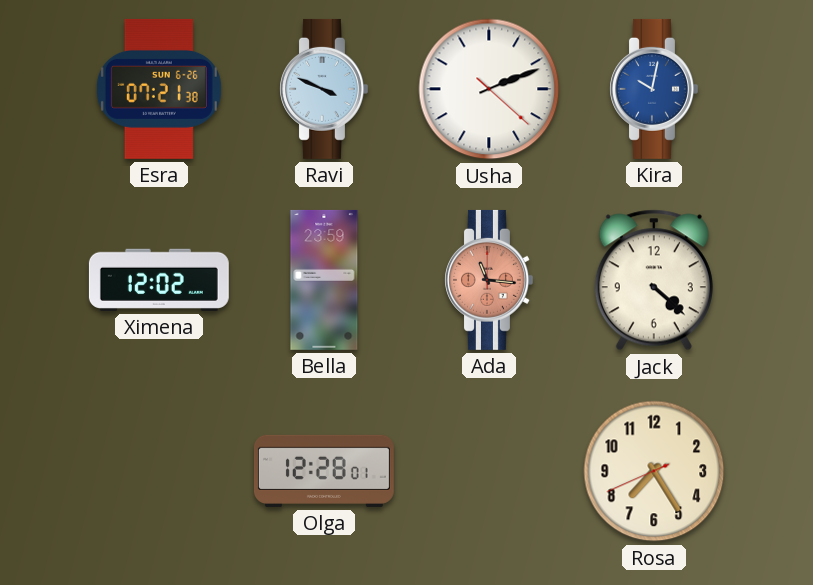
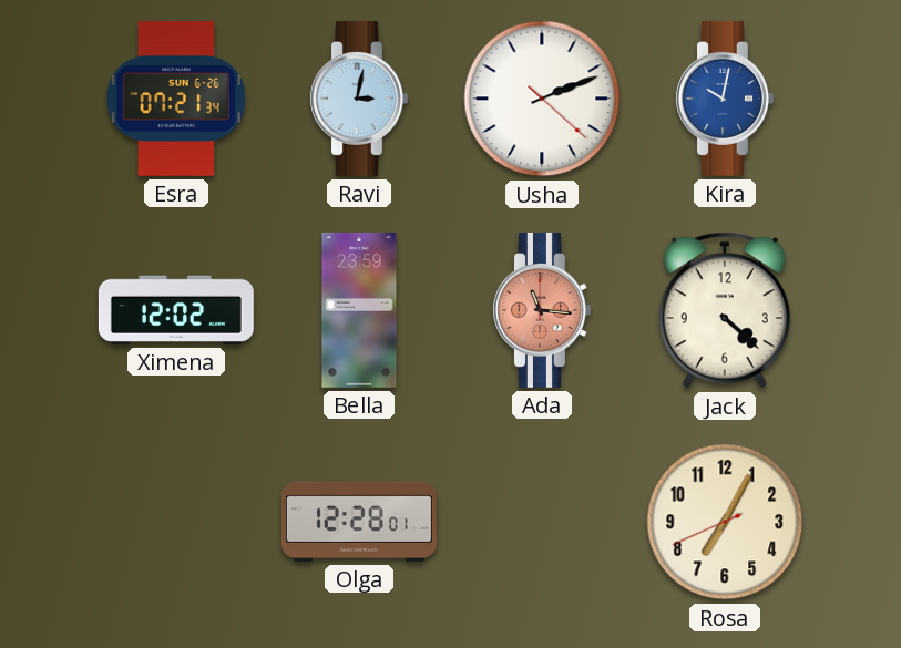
Esra: 07:21:38 -> 07:21:34
Ravi: 3:49 -> 3:02
Rosa: 7:24 -> 7:04
